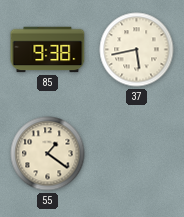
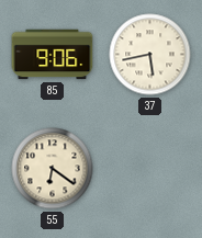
85: 9:38 -> 9:06
55: 1:21 -> 6:21
